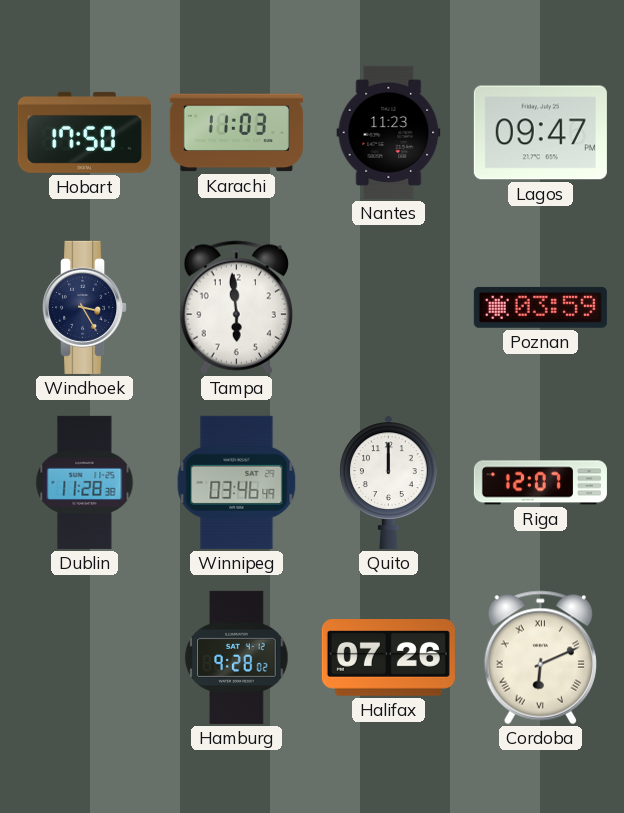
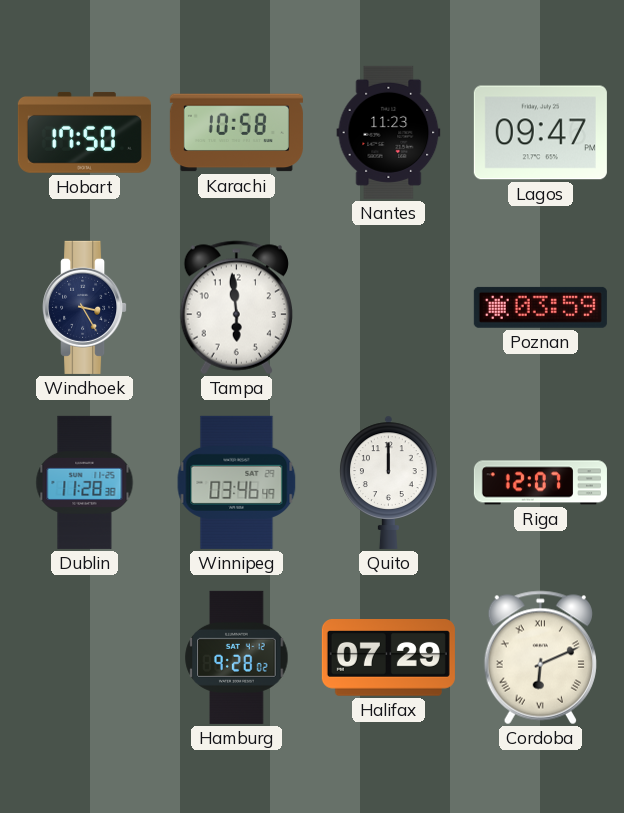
Karachi: 11:03 -> 10:58
Halifax: 07:26 -> 07:29
